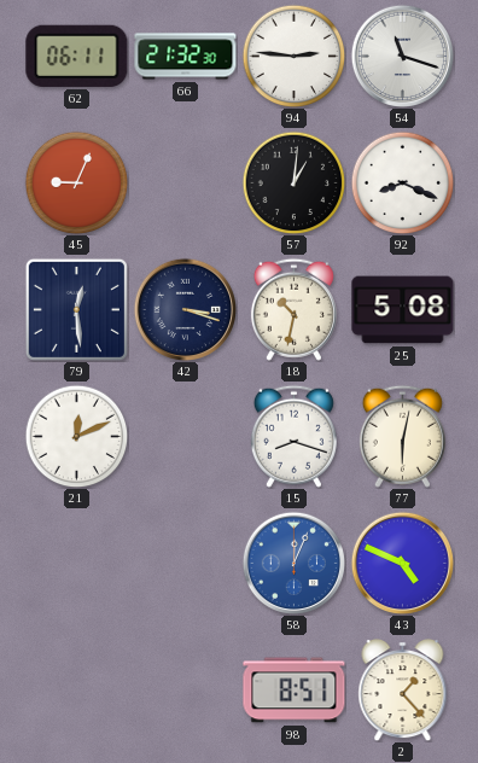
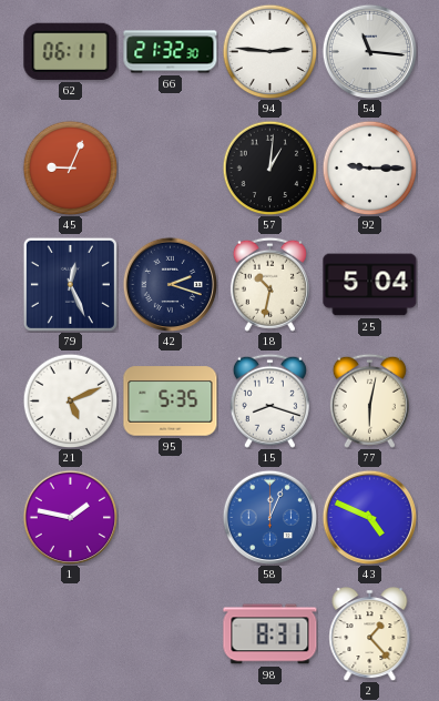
54: 11:18 -> 11:16
92: 8:19 -> 9:15
79: 12:29 -> 12:26
42: 3:18 -> 2:18
25: 5:08 -> 5:04
21: 12:11 -> 5:11
95: none -> 5:35
1: none -> 1:47
98: 8:51 -> 8:31
